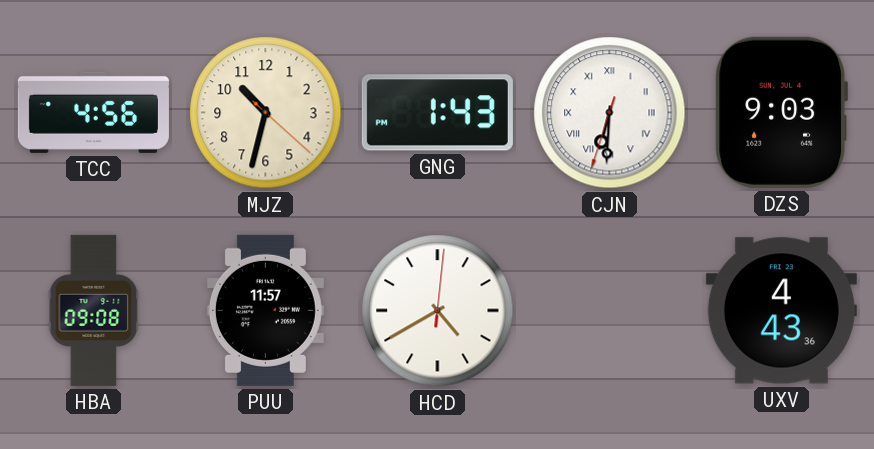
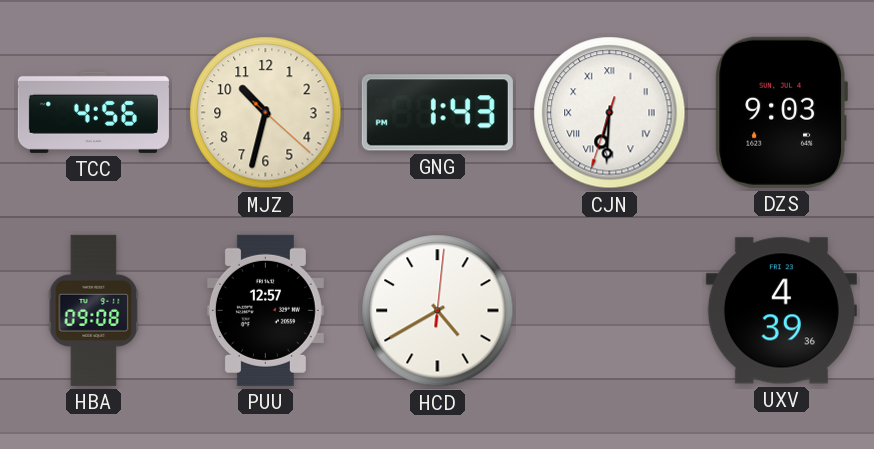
PUU: 11:57 -> 12:57
UXV: 4:43 -> 4:39
